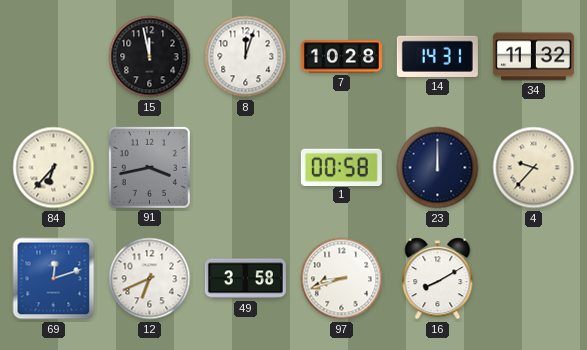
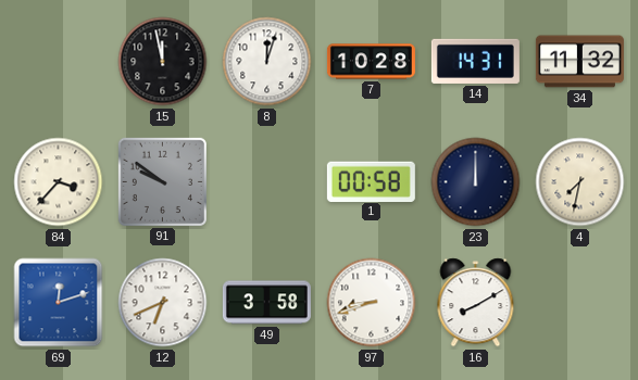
84: 6:37 -> 3:37
91: 3:43 -> 9:51
4: 9:37 -> 7:32
